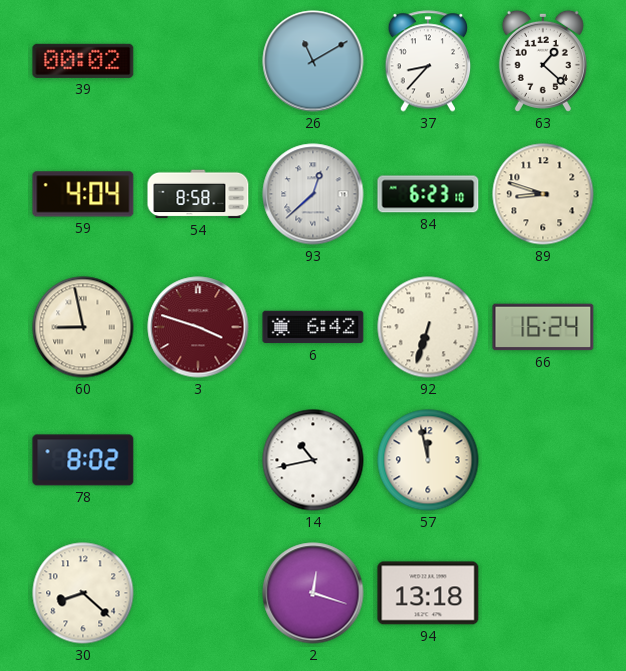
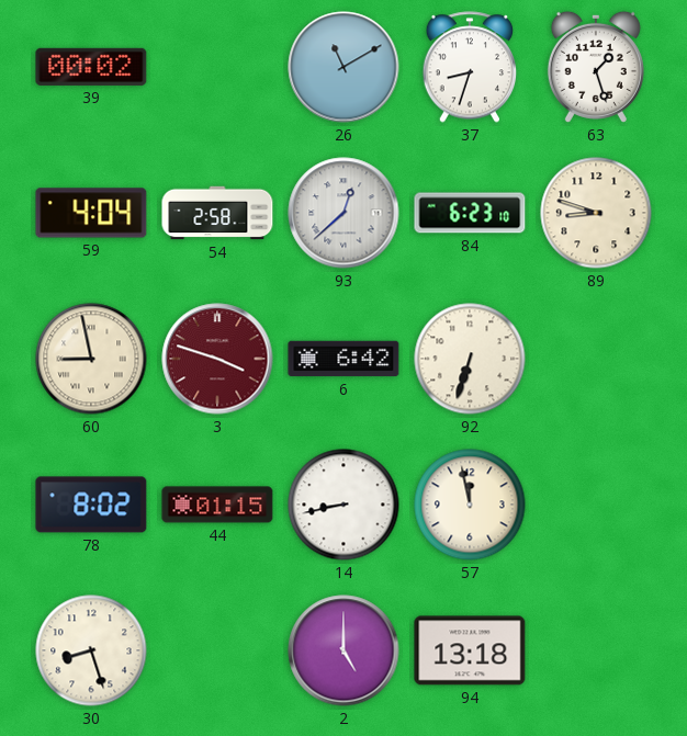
37: 8:37 -> 8:33
63: 1:22 -> 1:27
54: 8:58 -> 2:58
66: 16:24 -> none
44: none -> 01:15
14: 10:43 -> 8:43
30: 8:22 -> 8:27
2: 12:18 -> 5:00
